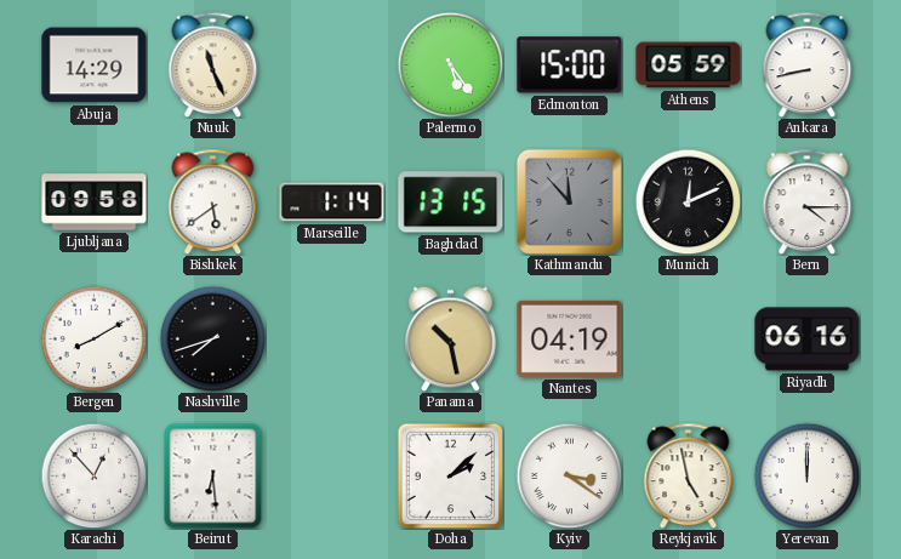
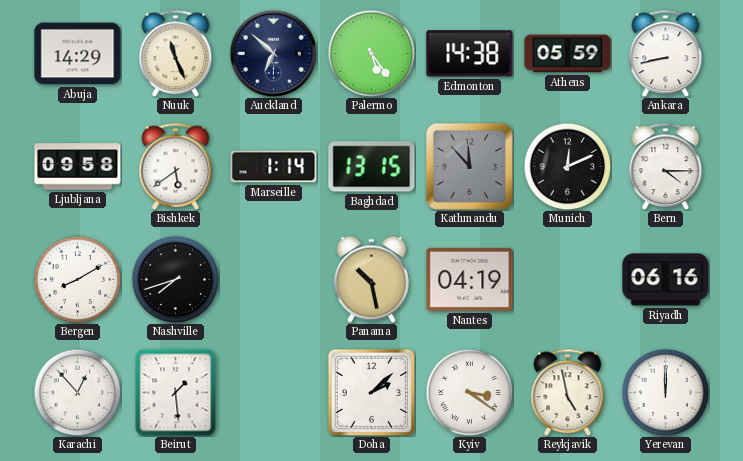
Auckland: none -> 6:52
Edmonton: 15:00 -> 14:38
Beirut: 6:29 -> 1:29
